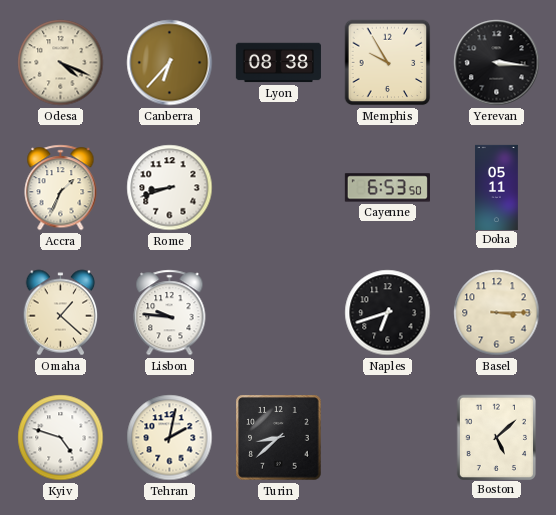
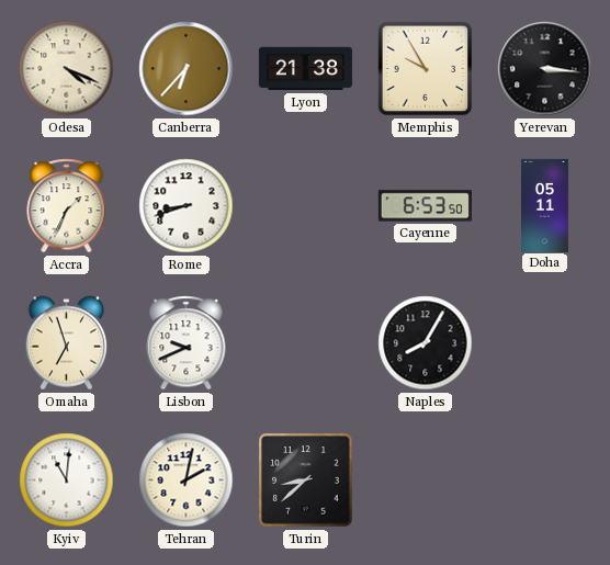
Lyon: 08:38 -> 21:38
Omaha: 1:22 -> 6:57
Lisbon: 9:46 -> 9:41
Naples: 6:42 -> 8:05
Basel: 3:15 -> none
Kyiv: 4:48 -> 11:01
Boston: 5:08 -> none
